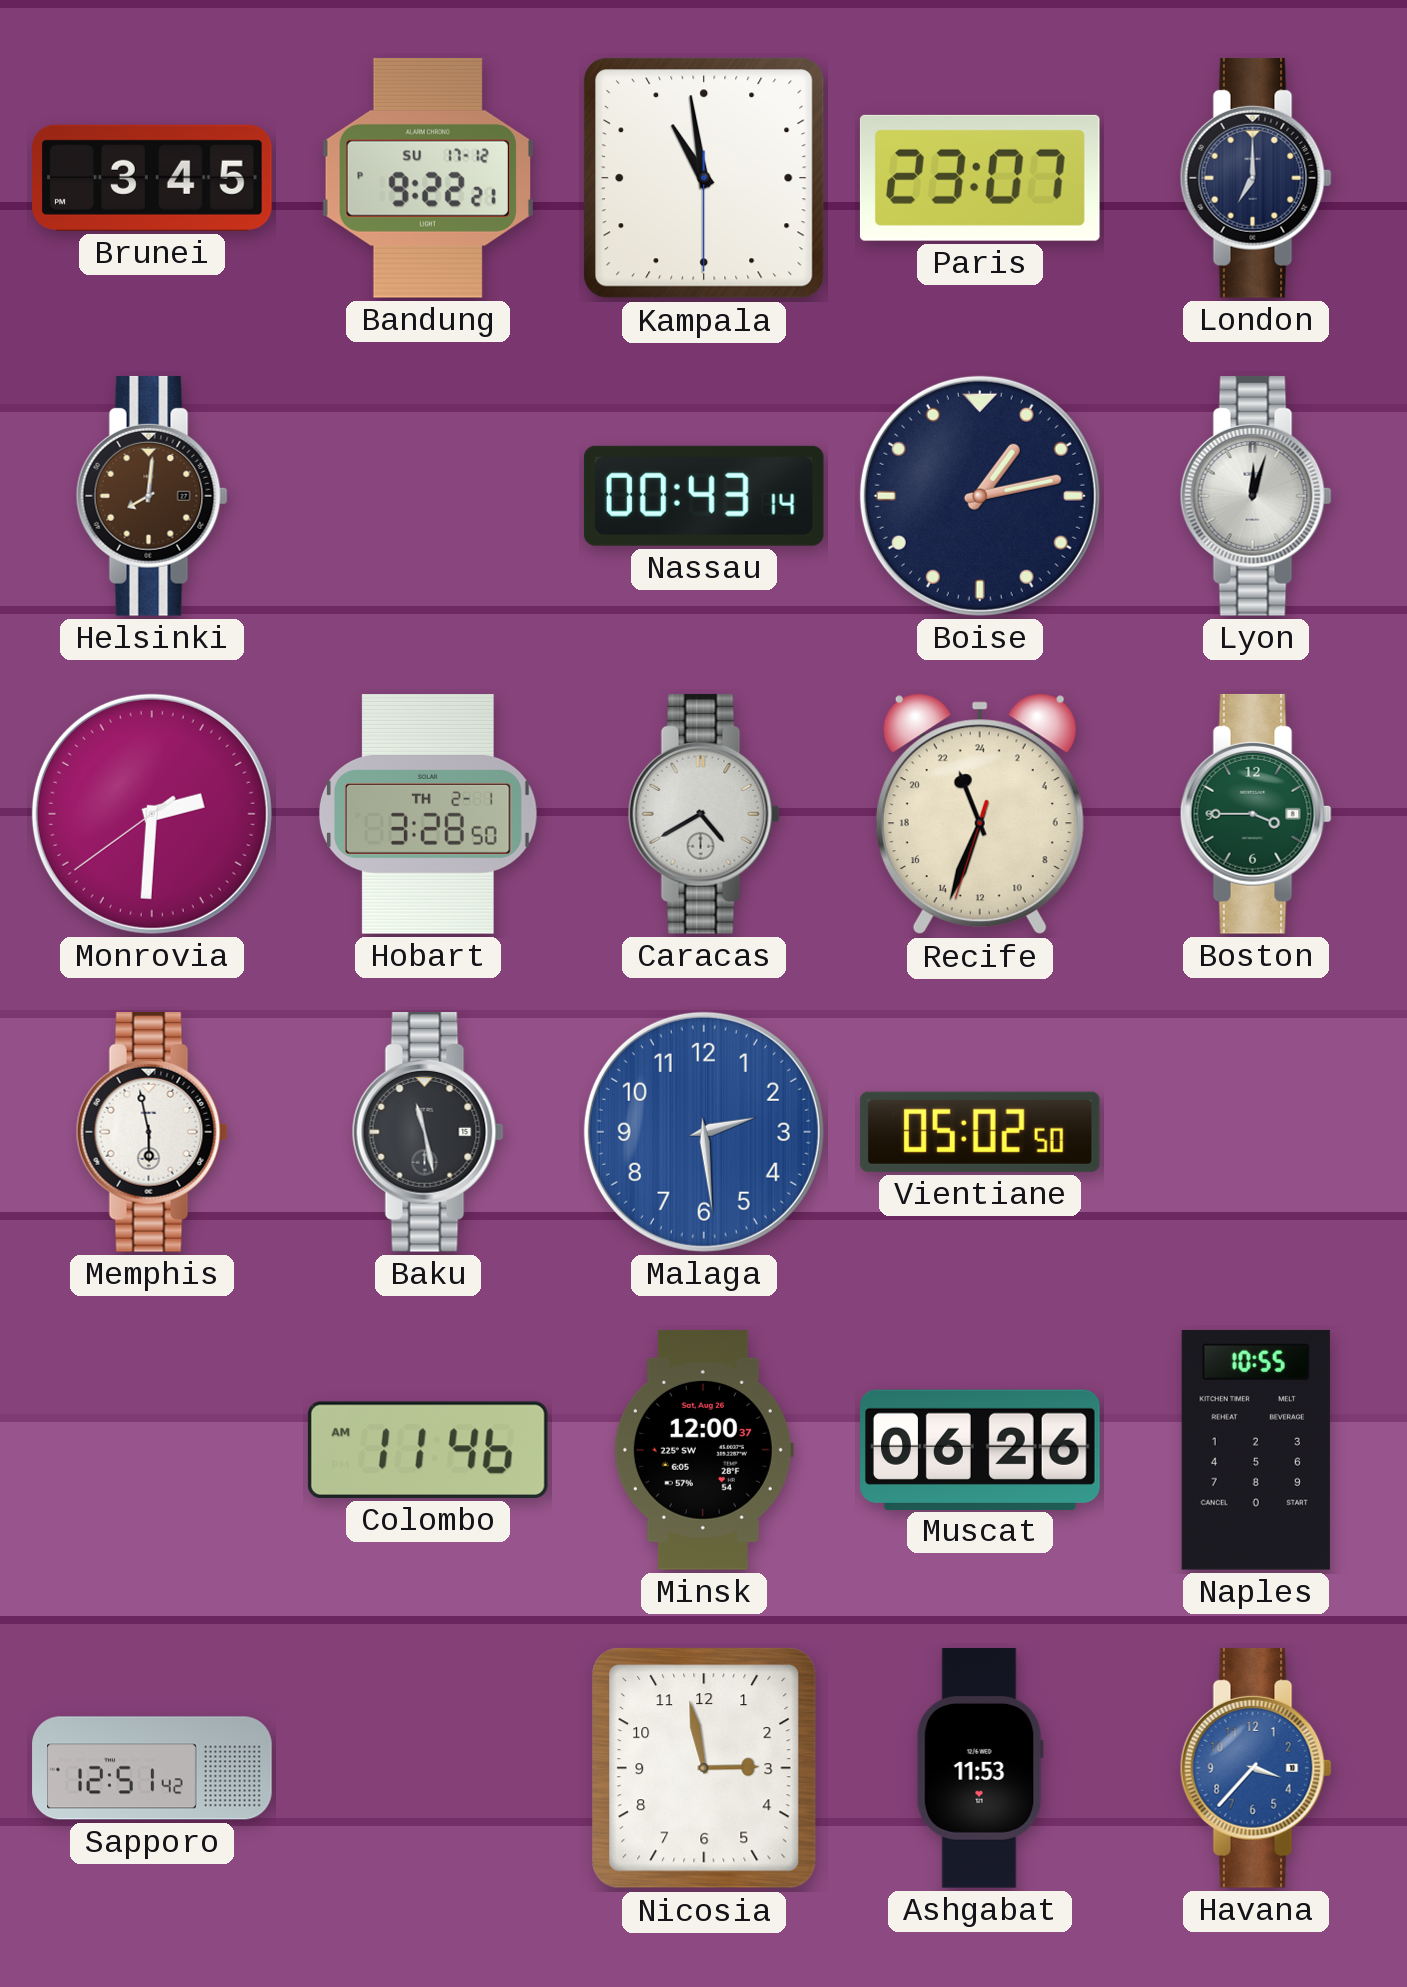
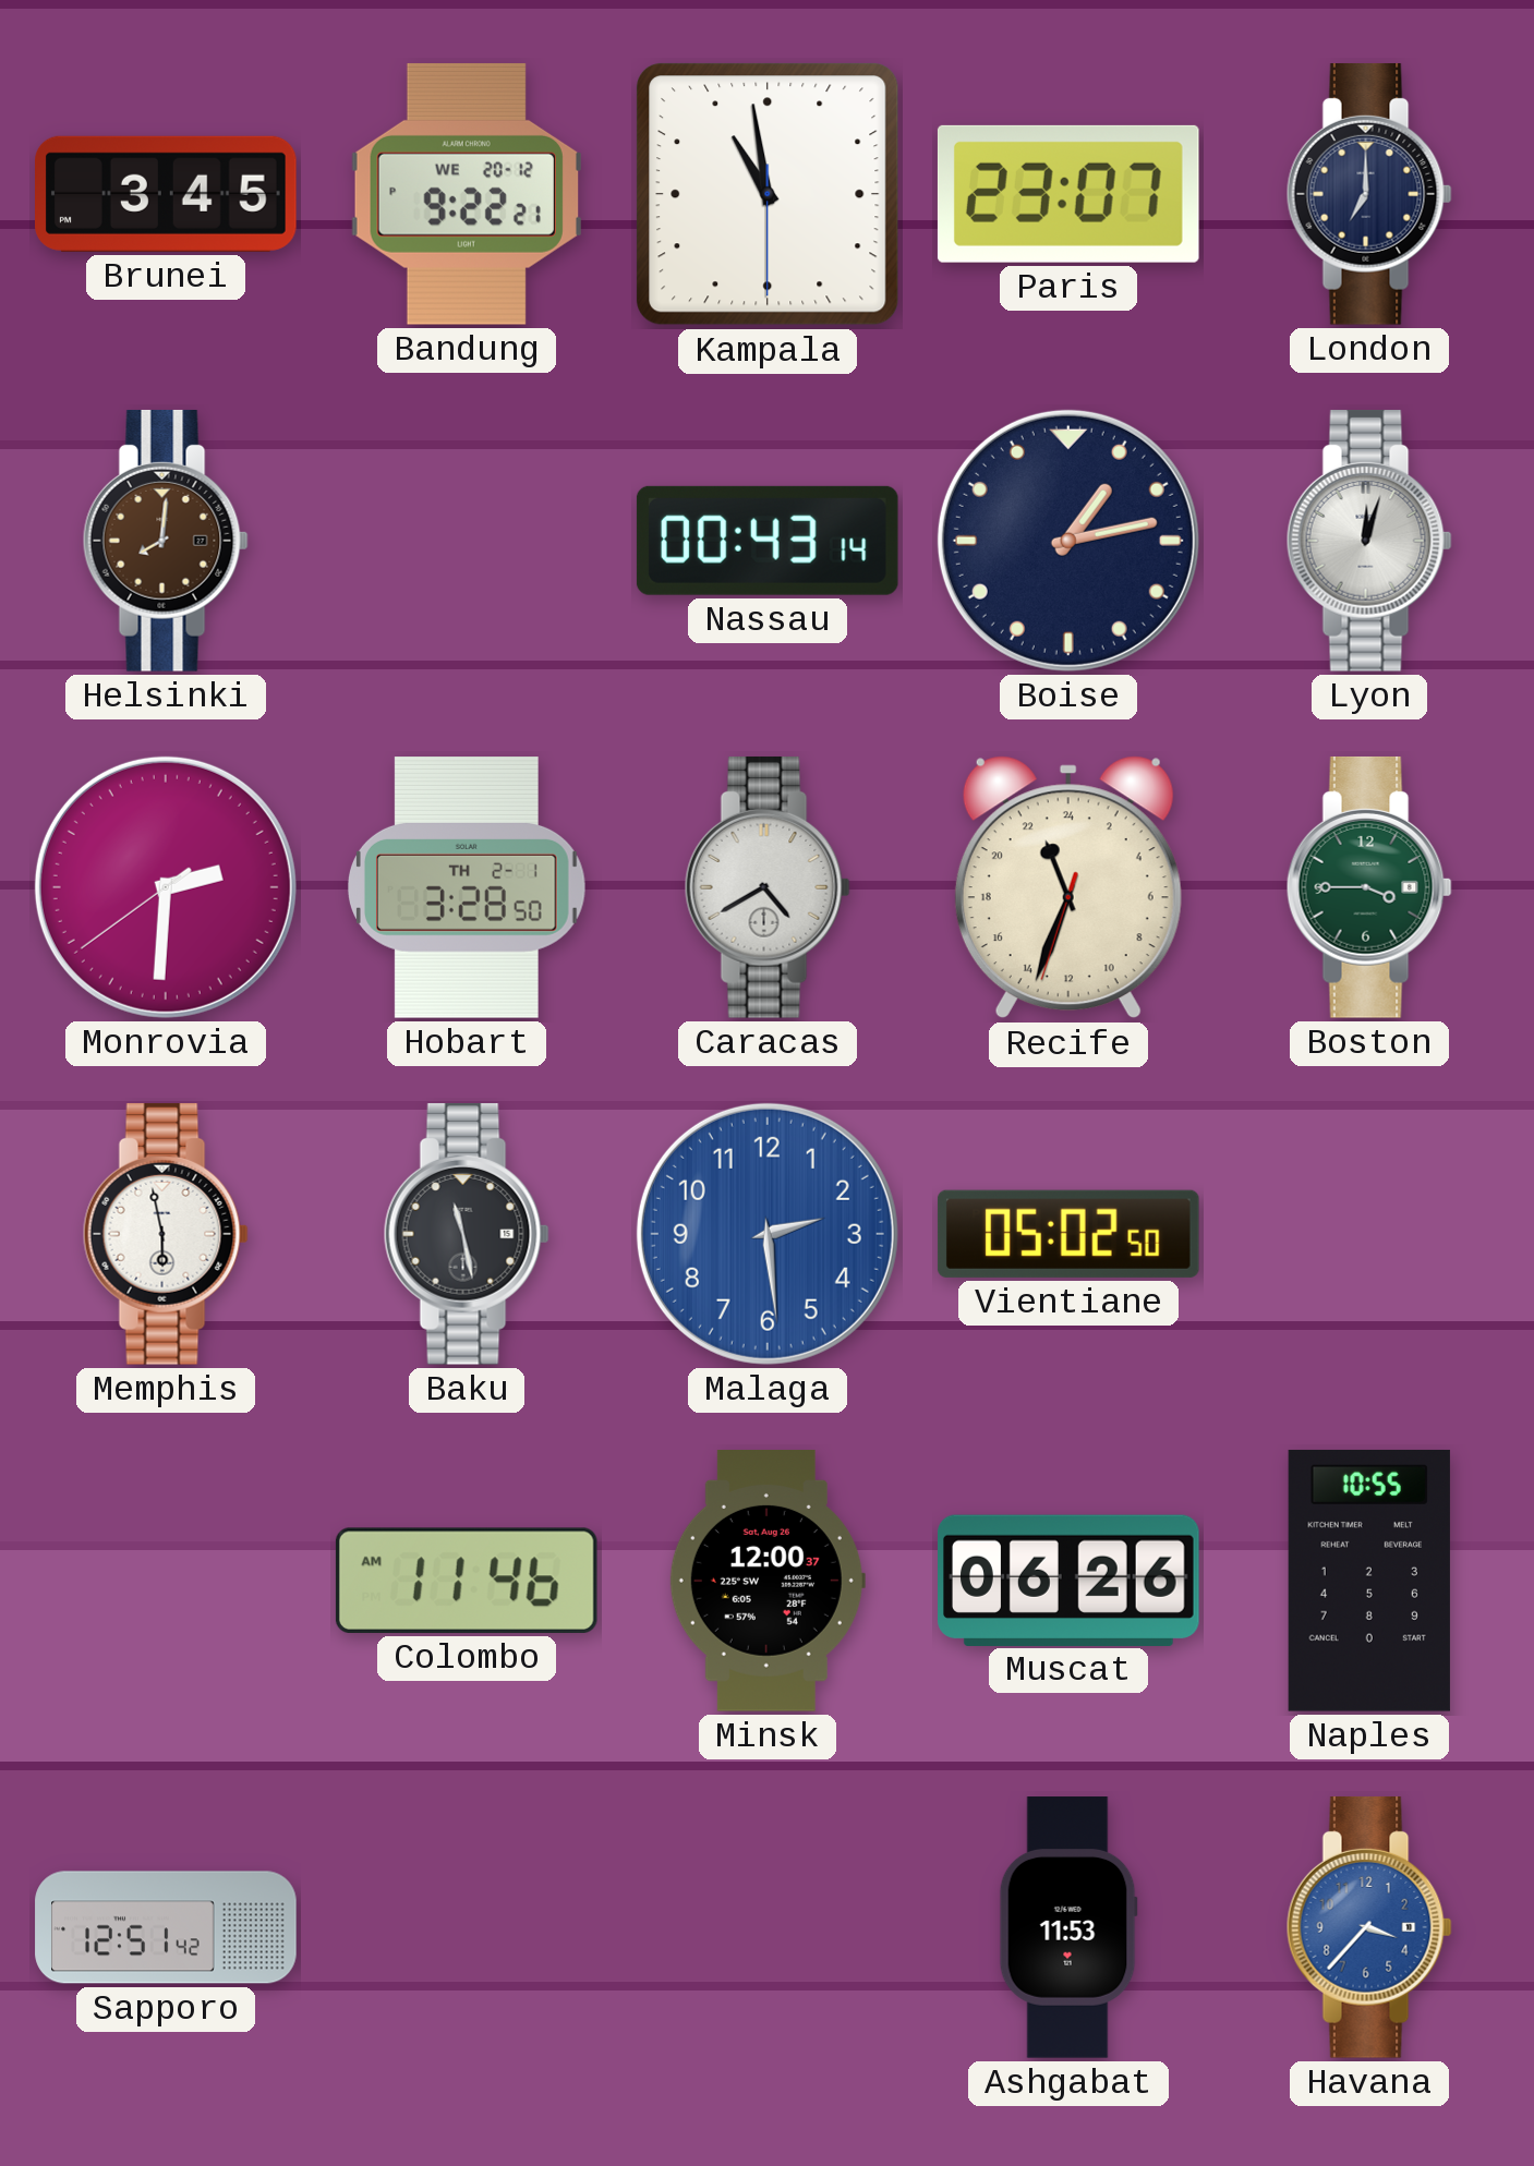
Bandung date: SU 17-12 -> WE 20-12
Nicosia: 2:58 -> none
